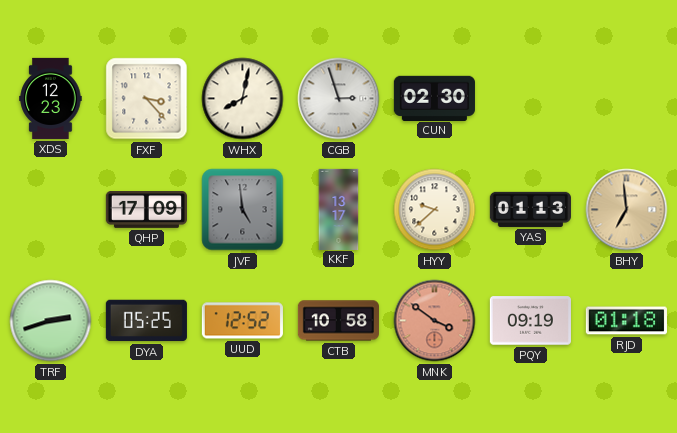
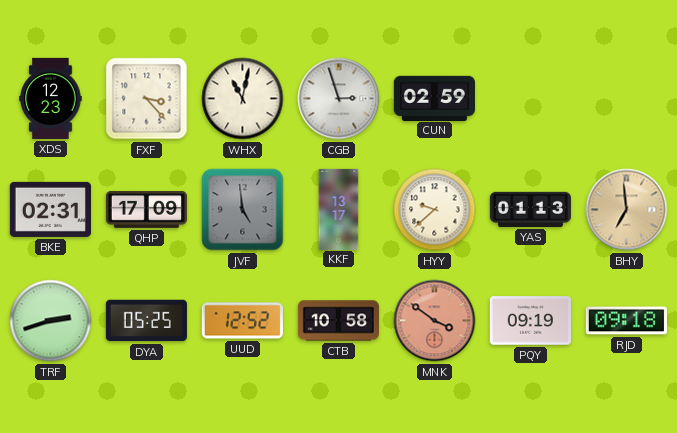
WHX: 8:02 -> 11:02
CUN: 02:30 -> 02:59
BKE: none -> 02:31
RJD: 01:18 -> 09:18
